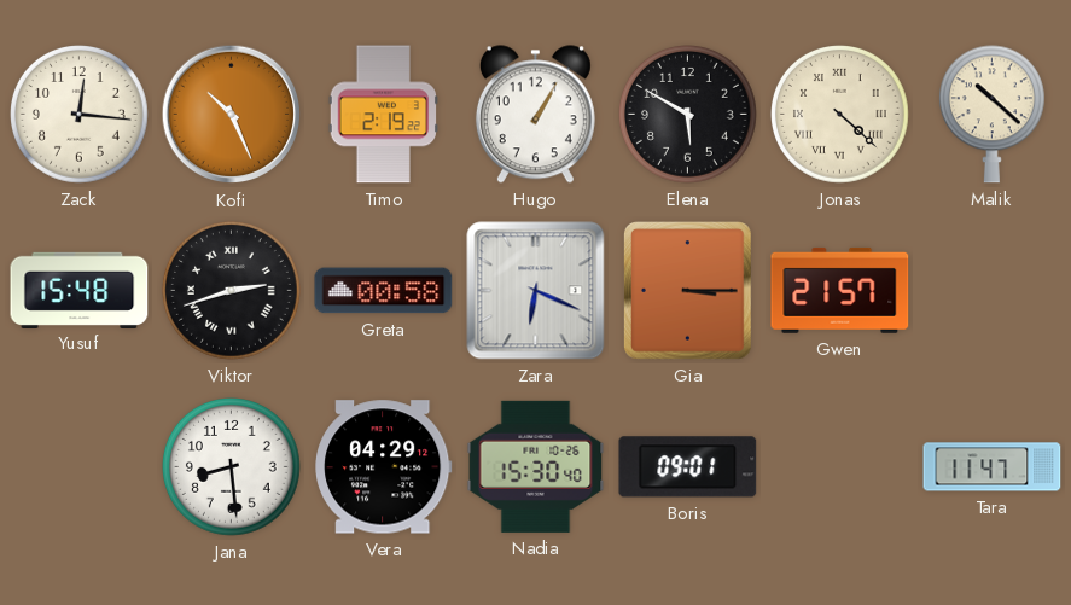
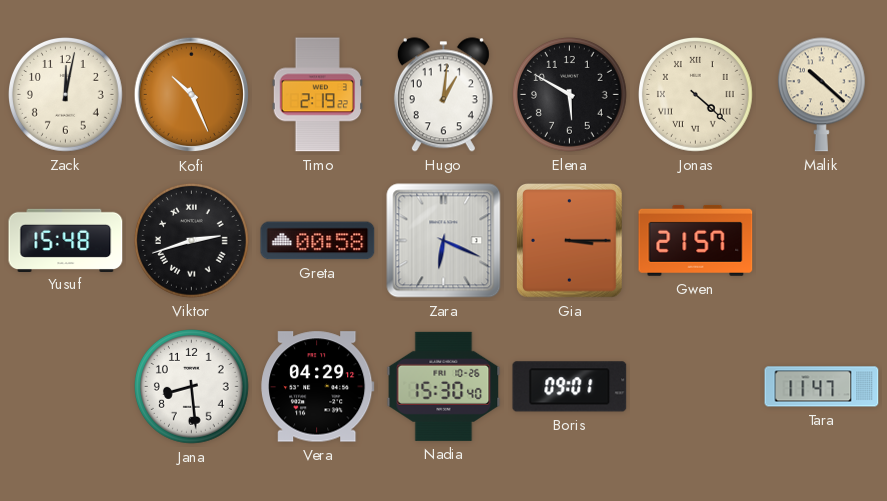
Zack: 12:16 -> 12:02
Hugo: 1:05 -> 1:01
